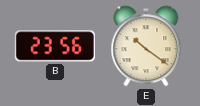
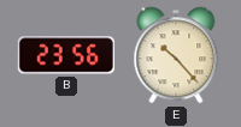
E: 10:21 -> 10:23
